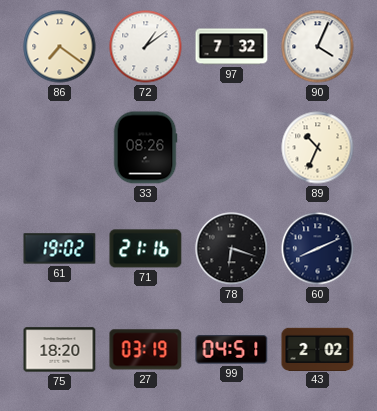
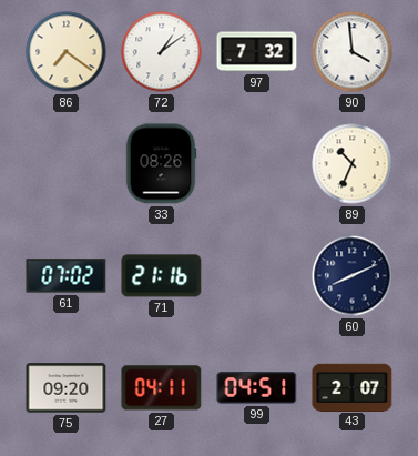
90: 4:04 -> 3:59
61: 19:02 -> 07:02
78: 6:18 -> none
75: 18:20 -> 09:20
27: 03:19 -> 04:11
43: 2:02 -> 2:07
